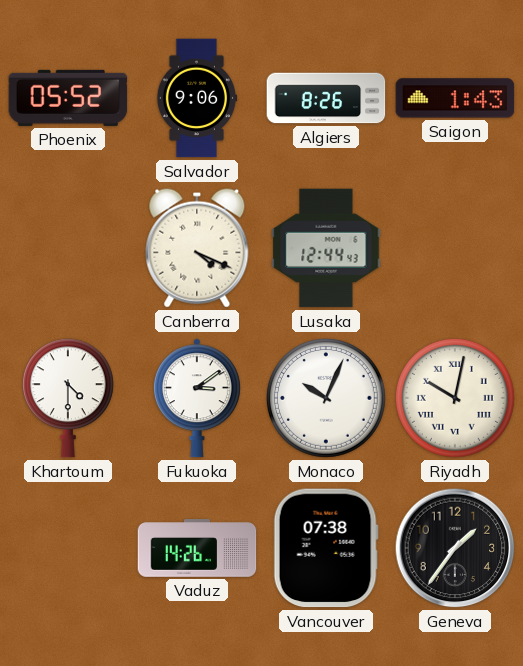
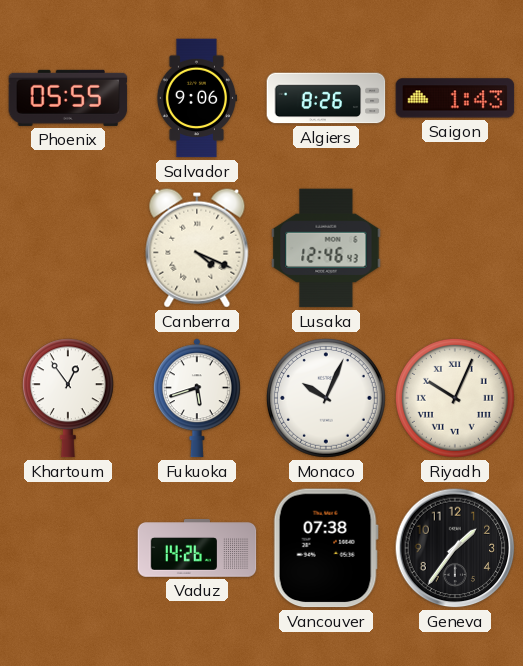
Phoenix: 05:52 -> 05:55
Lusaka: 12:44 -> 12:46
Khartoum: 4:30 -> 12:54
Fukuoka: 3:09 -> 5:42
Riyadh: 10:02 -> 10:04
